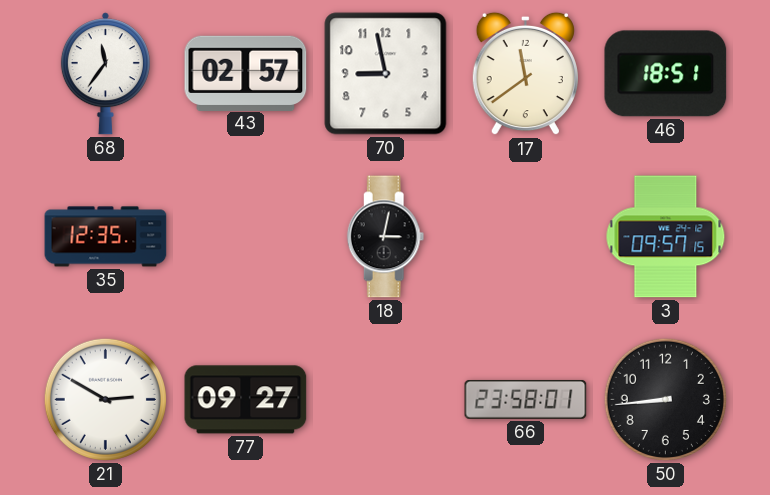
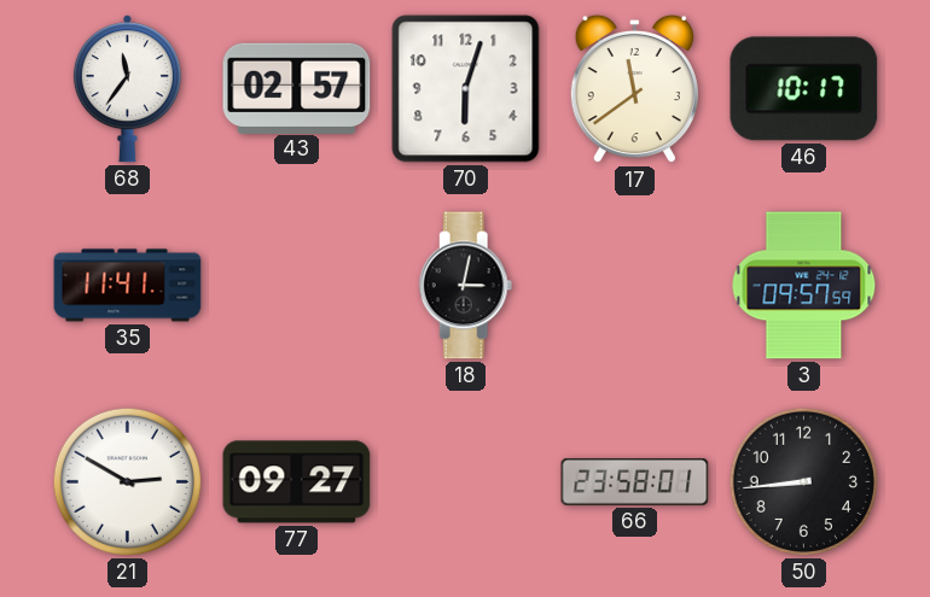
70: 8:58 -> 6:03
46: 18:51 -> 10:17
35: 12:35 -> 11:41
3: 09:57:15 -> 09:57:59
